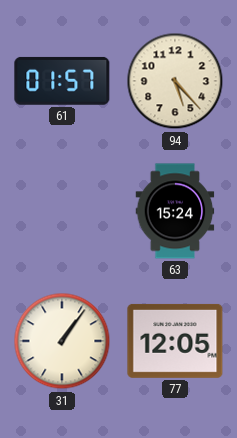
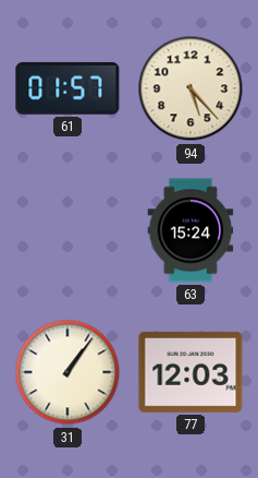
77: 12:05 -> 12:03
